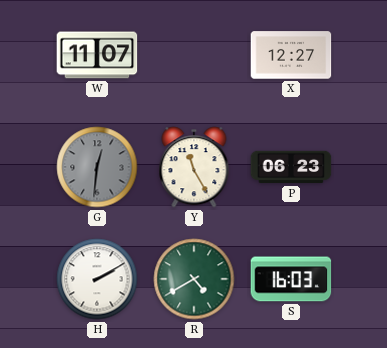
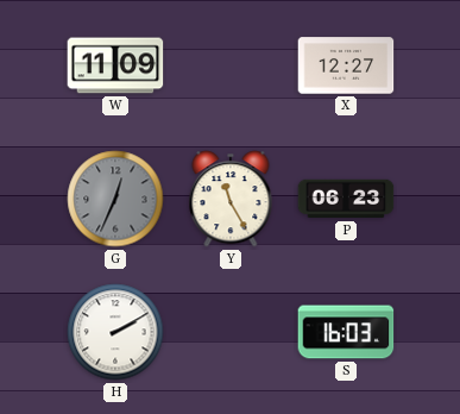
W: 11:07 -> 11:09
G: 12:31 -> 12:34
R: 4:40 -> none
